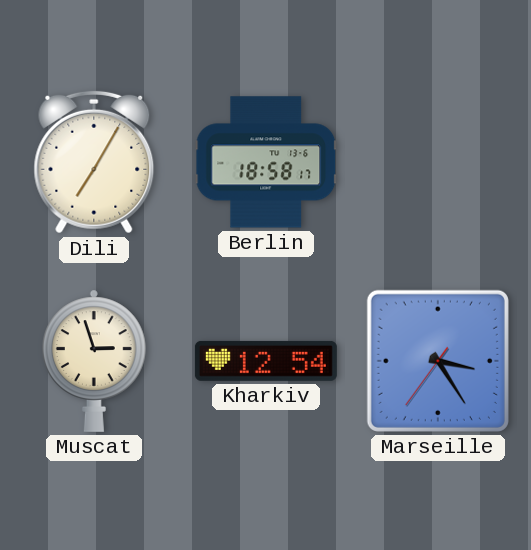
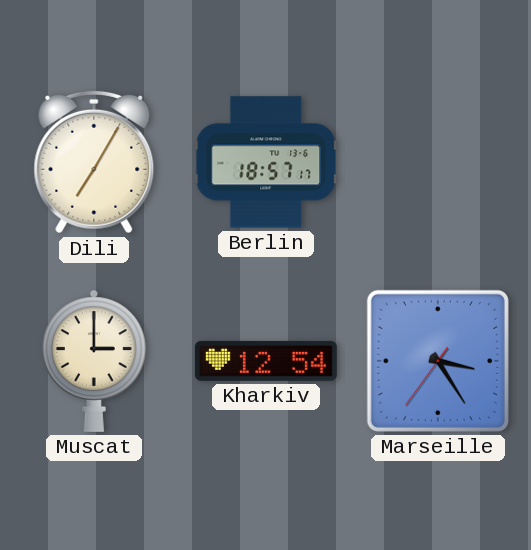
Berlin: 18:58 -> 18:57
Muscat: 2:57 -> 3:00
